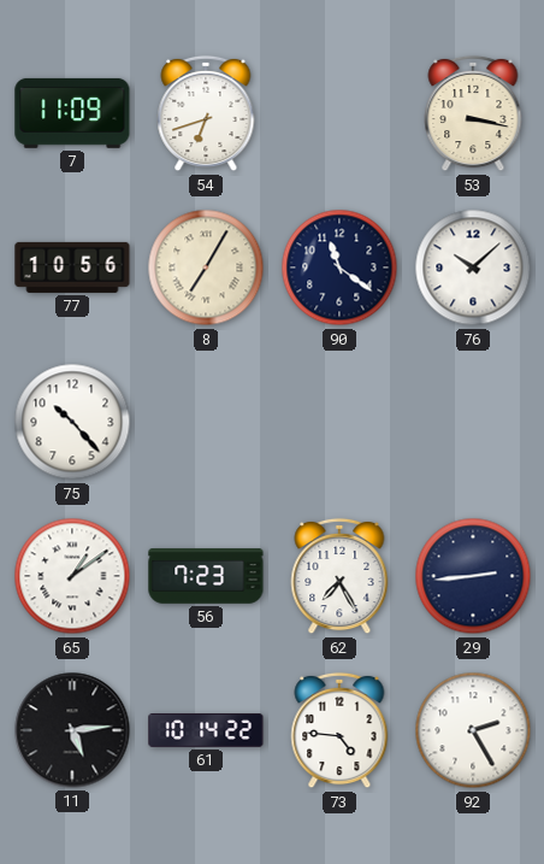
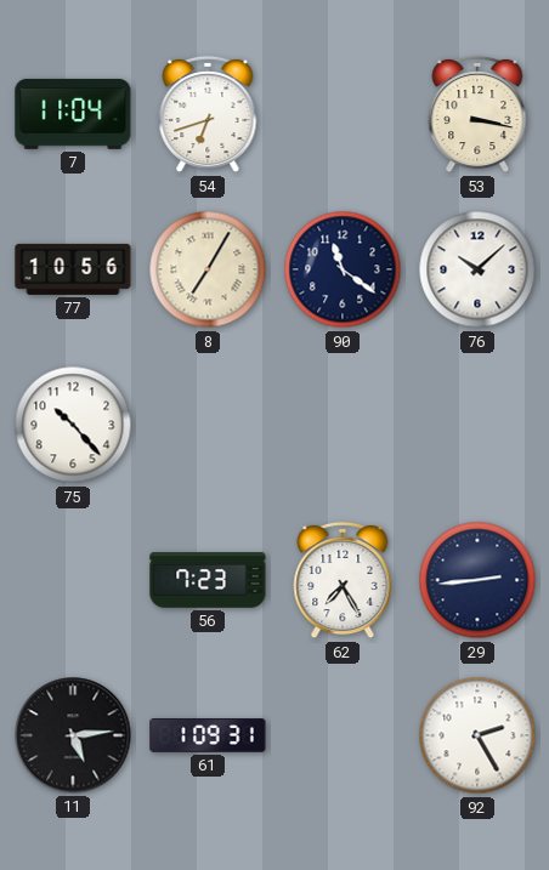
7: 11:09 -> 11:04
65: 1:09 -> none
61: 10:14 -> 1:09
73: 4:46 -> none
